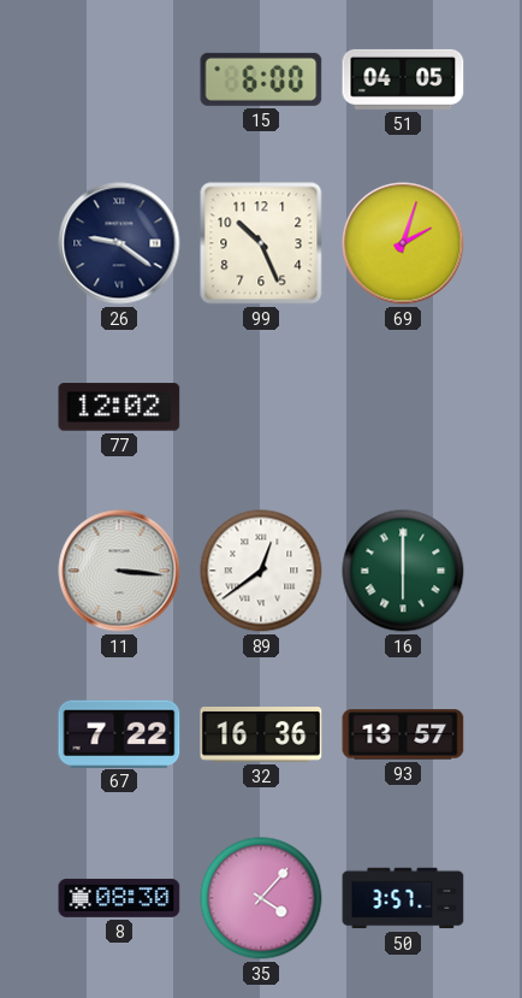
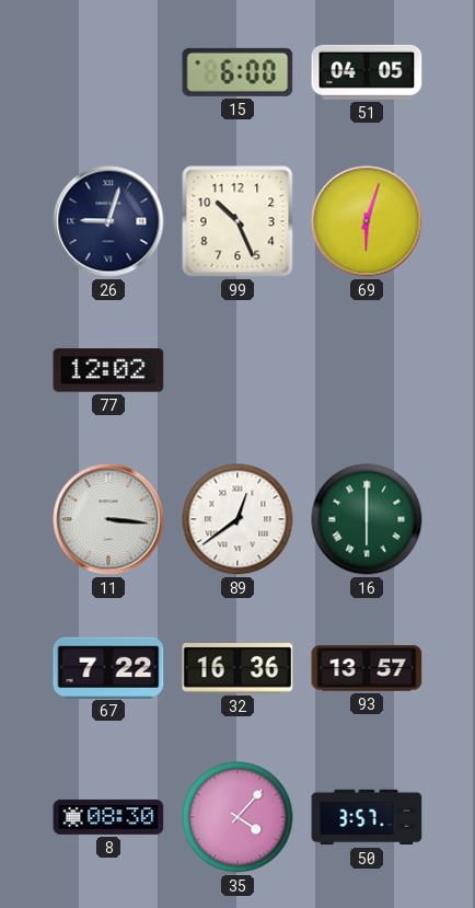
26: 9:21 -> 9:03
69: 2:03 -> 6:03
